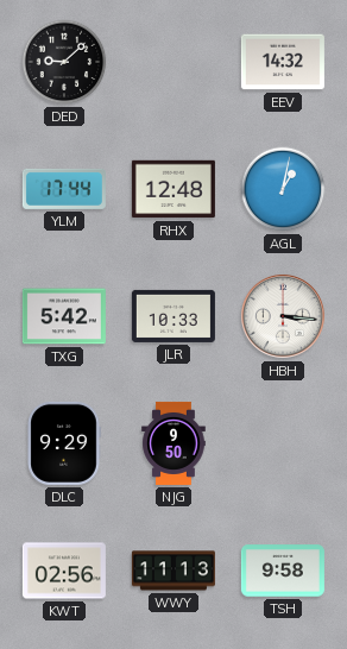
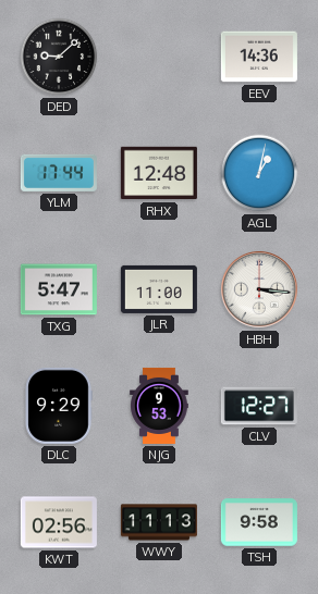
EEV: 14:32 -> 14:36
TXG: 5:42 -> 5:47
JLR: 10:33 -> 11:00
NJG: 9:50 -> 9:53
CLV: none -> 12:27
